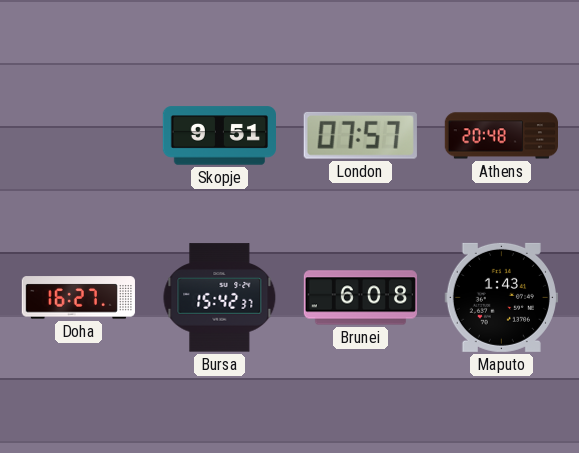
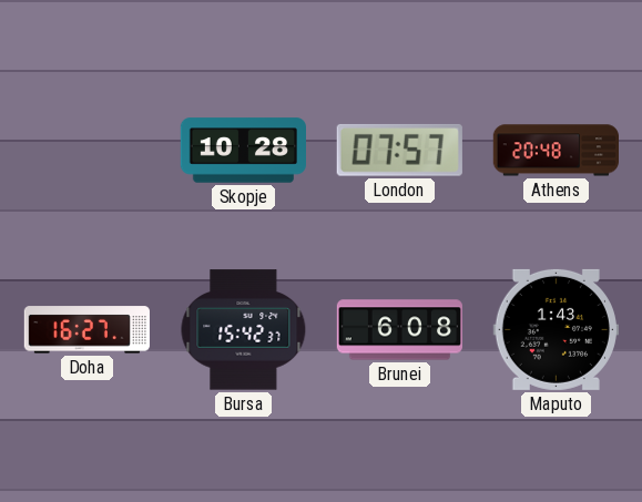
Skopje: 9:51 -> 10:28
